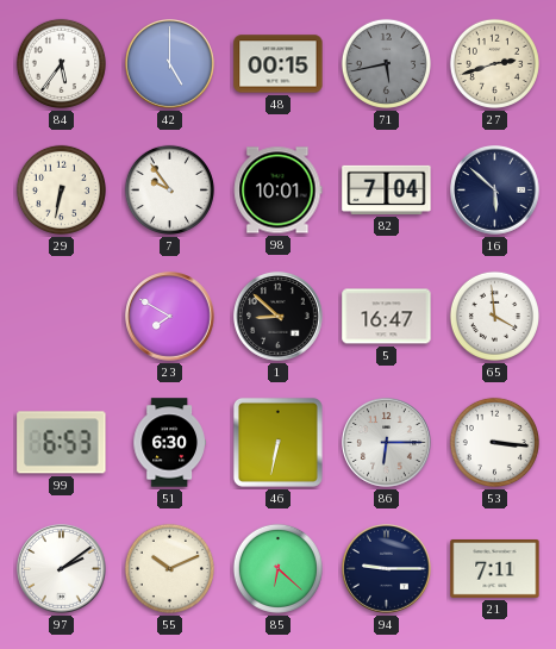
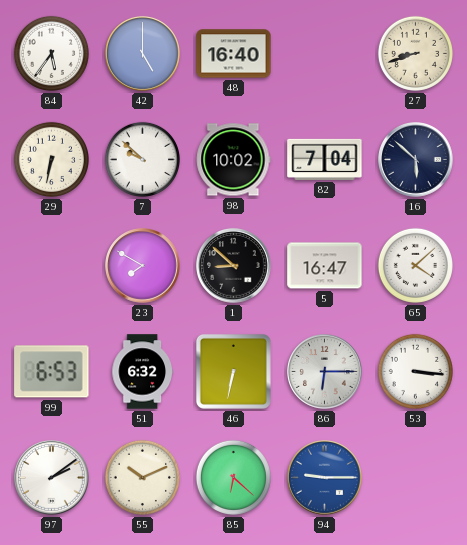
48: 00:15 -> 16:40
71: 5:43 -> none
27: 2:42 -> 8:42
7: 9:54 -> 9:52
98: 10:01 -> 10:02
65: 3:59 -> 4:08
51: 6:30 -> 6:32
94 dial: navy -> blue
21: 7:11 -> none
